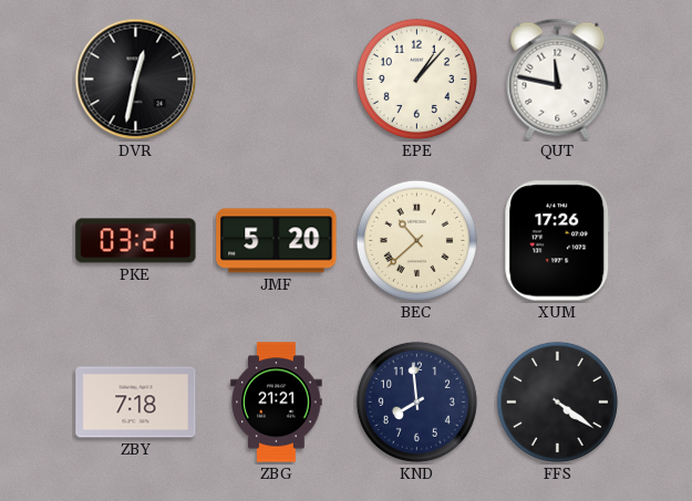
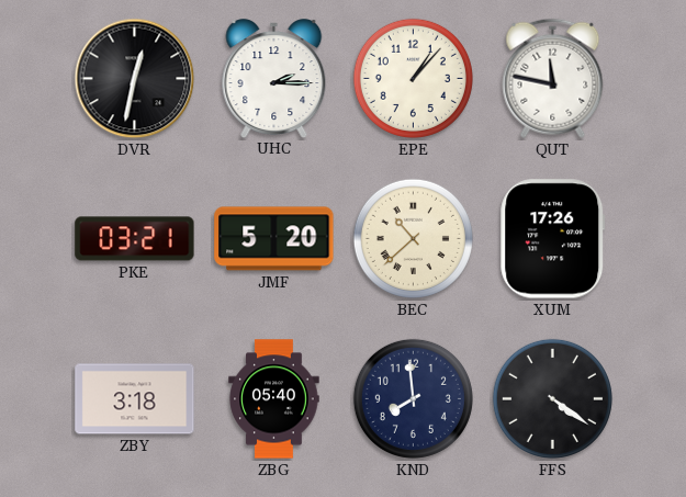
UHC: none -> 2:15
ZBY: 7:18 -> 3:18
ZBG: 21:21 -> 05:40
